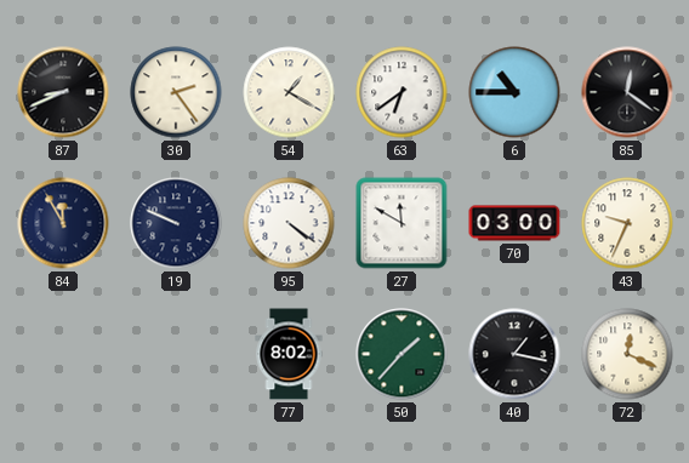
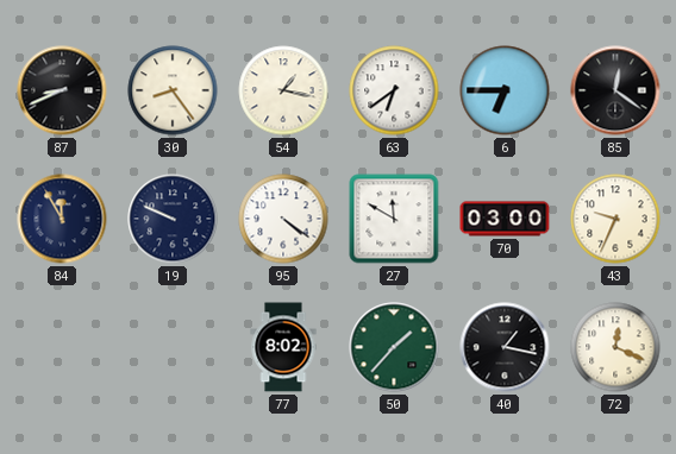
30: 2:24 -> 8:24
54: 1:20 -> 1:17
6: 10:45 -> 6:45
